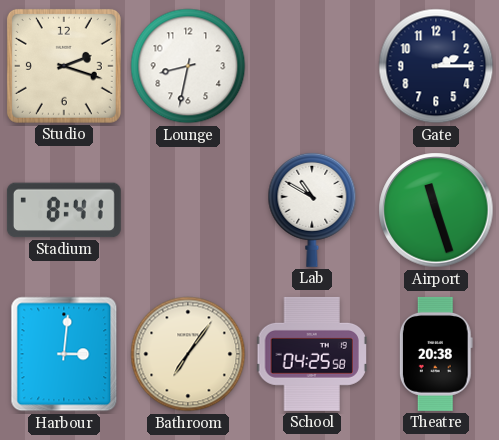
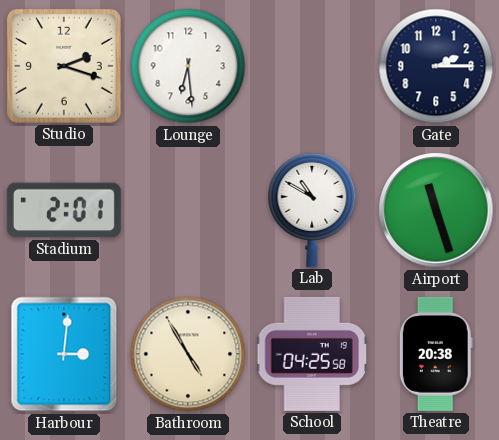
Lounge: 8:32 -> 6:29
Stadium: 8:41 -> 2:01
Bathroom: 7:06 -> 4:55
